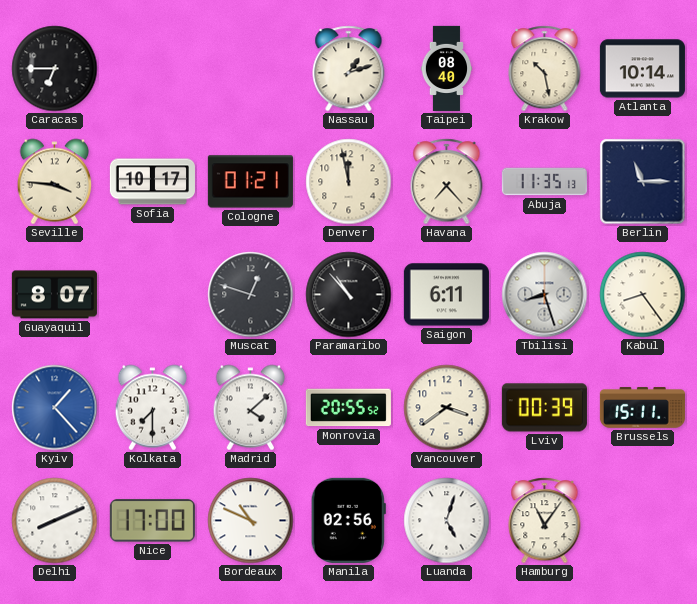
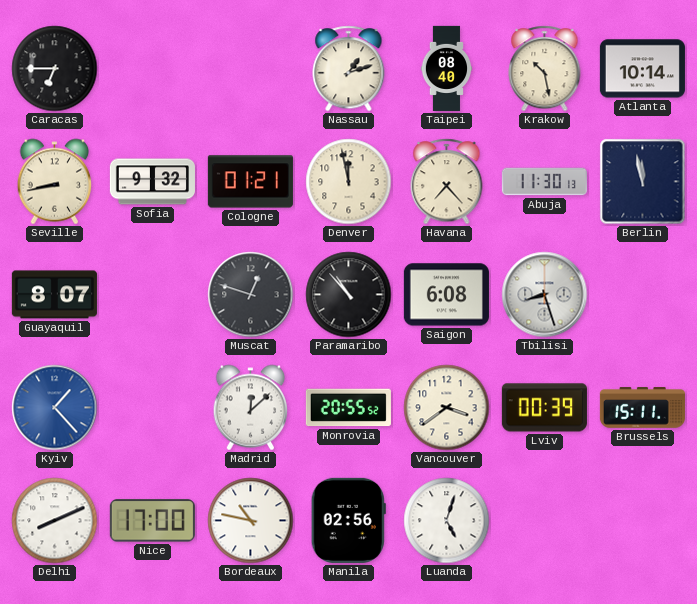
Seville: 3:46 -> 8:43
Sofia: 10:17 -> 9:32
Abuja: 11:35 -> 11:30
Berlin: 11:15 -> 11:58
Saigon: 6:11 -> 6:08
Kabul: 8:24 -> none
Kolkata: 7:30 -> none
Madrid: 4:08 -> 12:08
Bordeaux: 10:49 -> 10:47
Hamburg: 11:06 -> none
